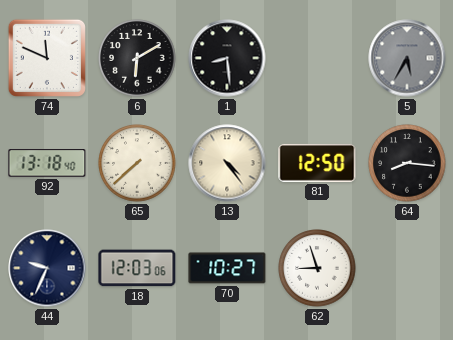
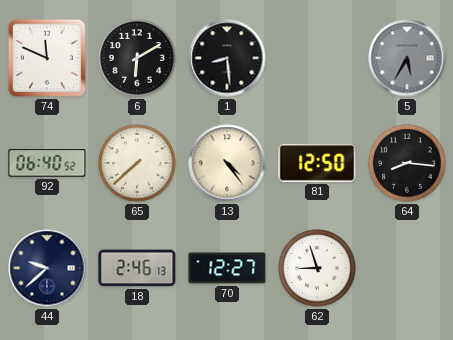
92: 13:18 -> 06:40
44: 9:34 -> 9:38
18: 12:03 -> 2:46
70: 10:27 -> 12:27
